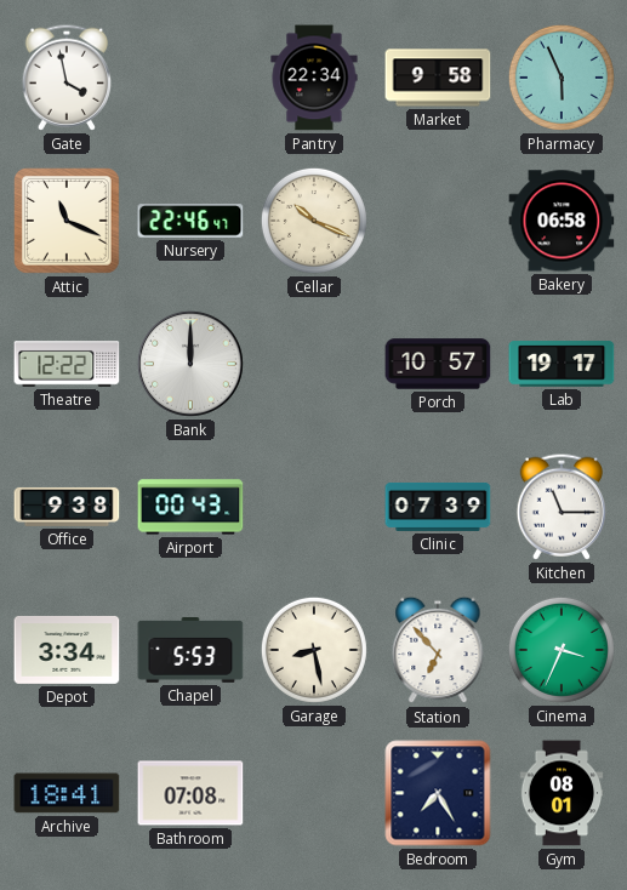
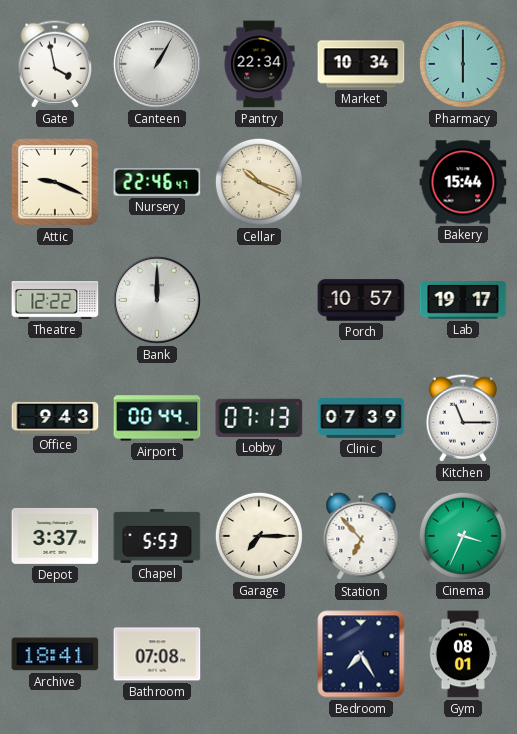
Canteen: none -> 1:05
Market: 9:58 -> 10:34
Pharmacy: 5:56 -> 6:00
Attic: 11:19 -> 9:19
Bakery: 06:58 -> 15:44
Office: 9:38 -> 9:43
Airport: 00:43 -> 00:44
Lobby: none -> 07:13
Depot: 3:34 -> 3:37
Garage: 8:28 -> 7:15
